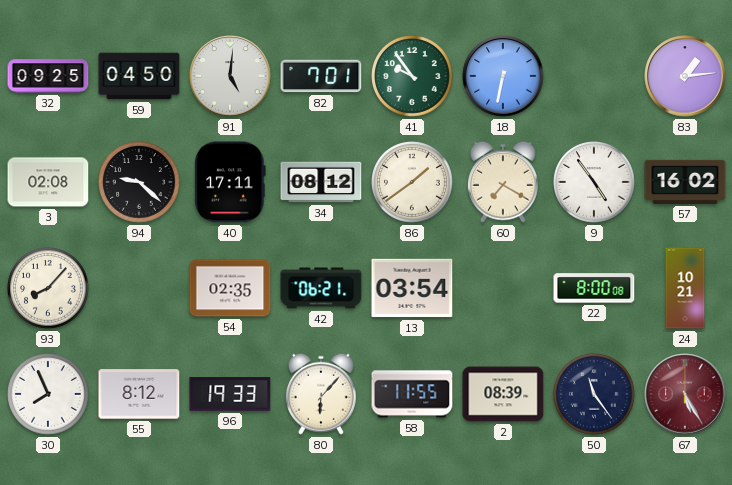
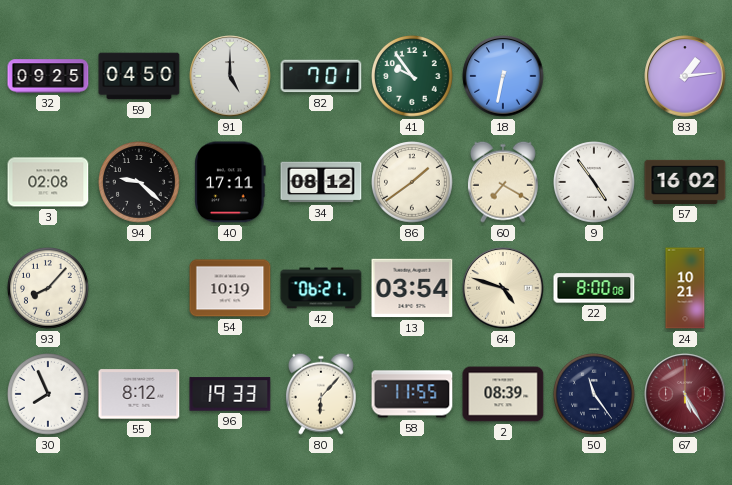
91: 5:01 -> 5:00
54: 02:35 -> 10:19
64: none -> 4:48
